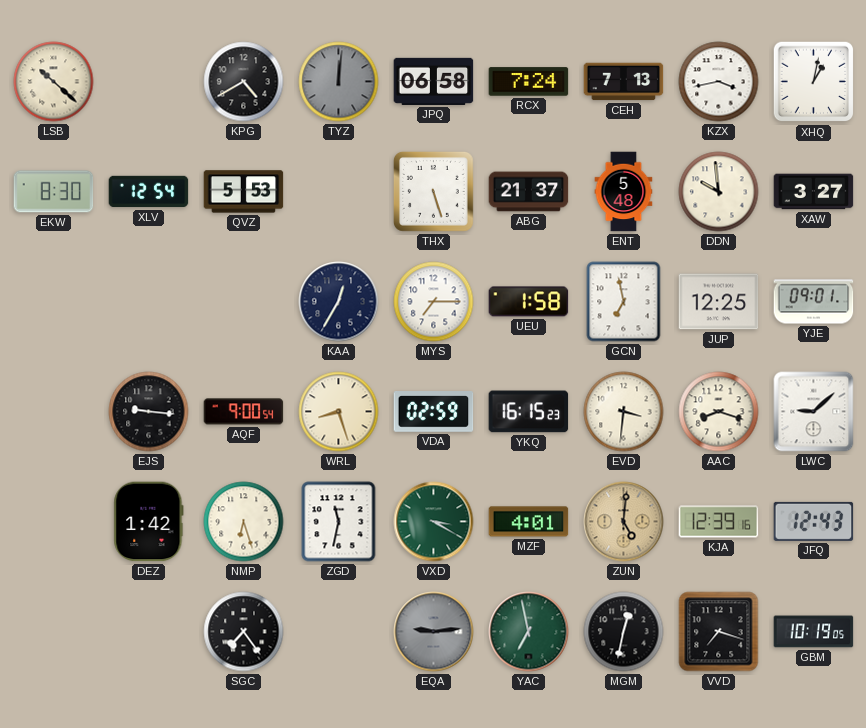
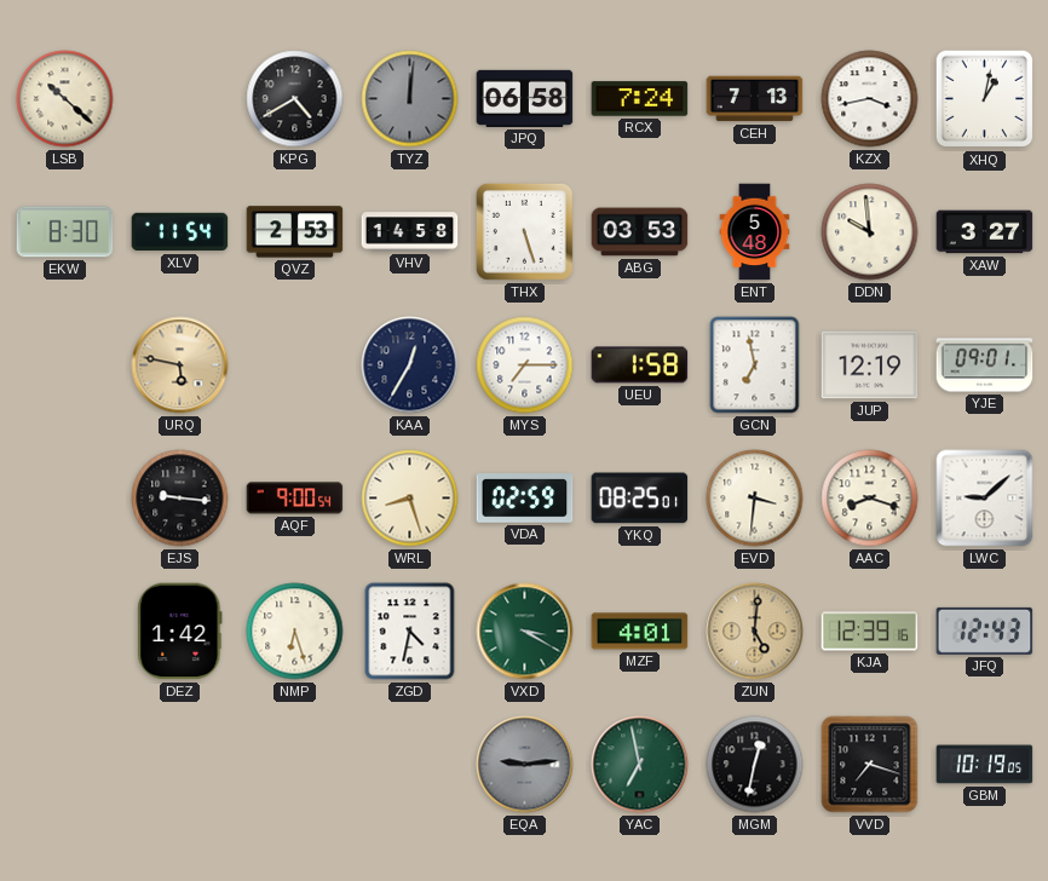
XLV: 12:54 -> 11:54
QVZ: 5:53 -> 2:53
VHV: none -> 14:58
ABG: 21:37 -> 03:53
URQ: none -> 5:47
JUP: 12:25 -> 12:19
YKQ: 16:15 -> 08:25
ZGD: 11:32 -> 4:32
SGC: 7:24 -> none
